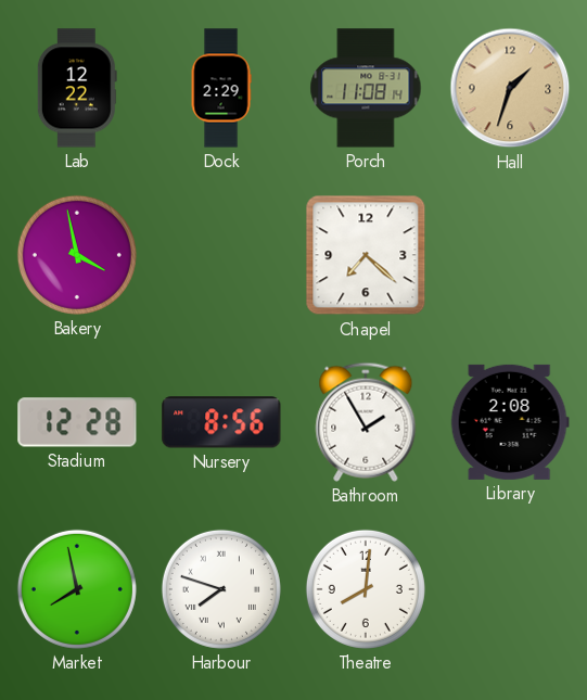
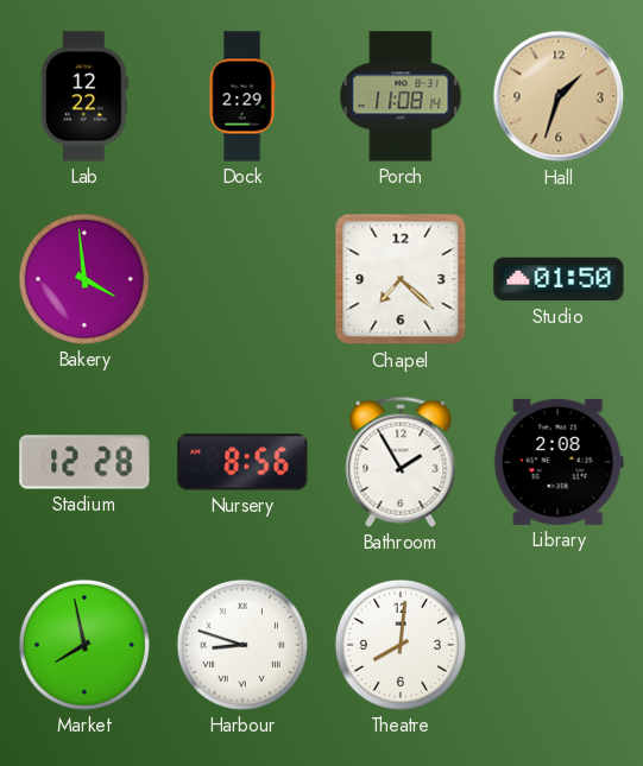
Bakery: 3:58 -> 3:59
Studio: none -> 01:50
Harbour: 7:48 -> 8:48
